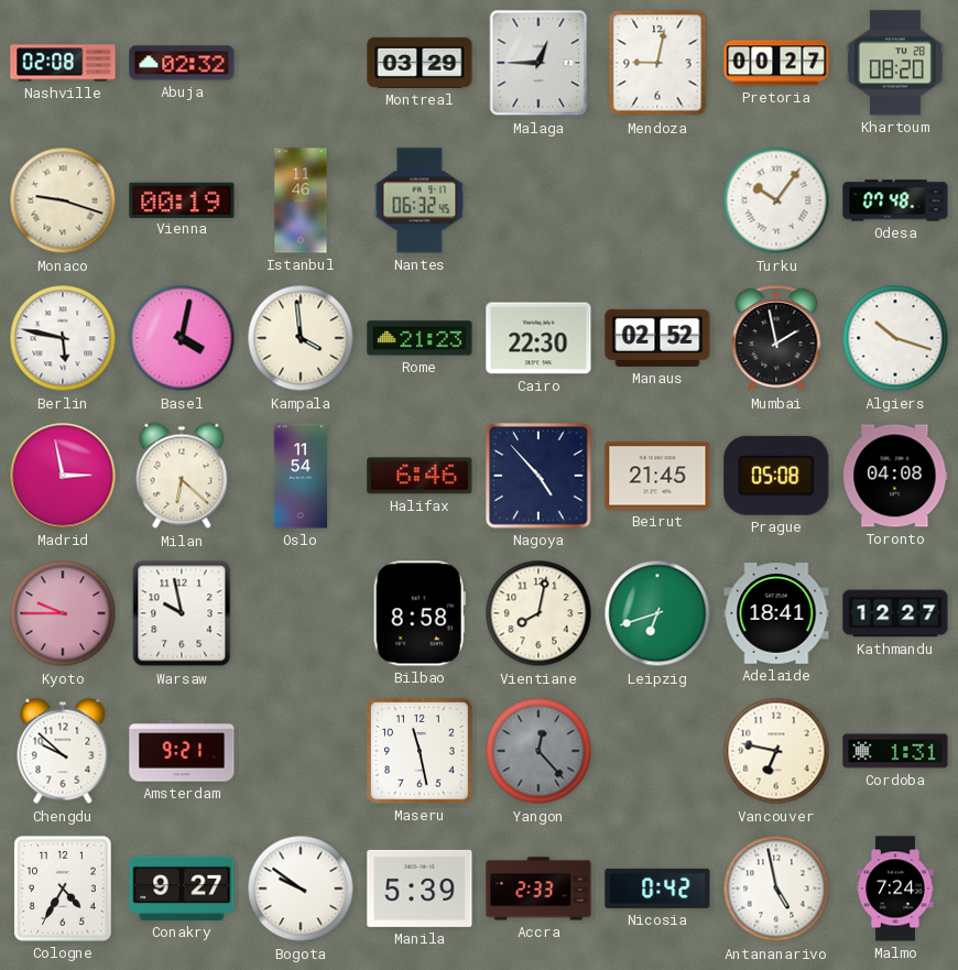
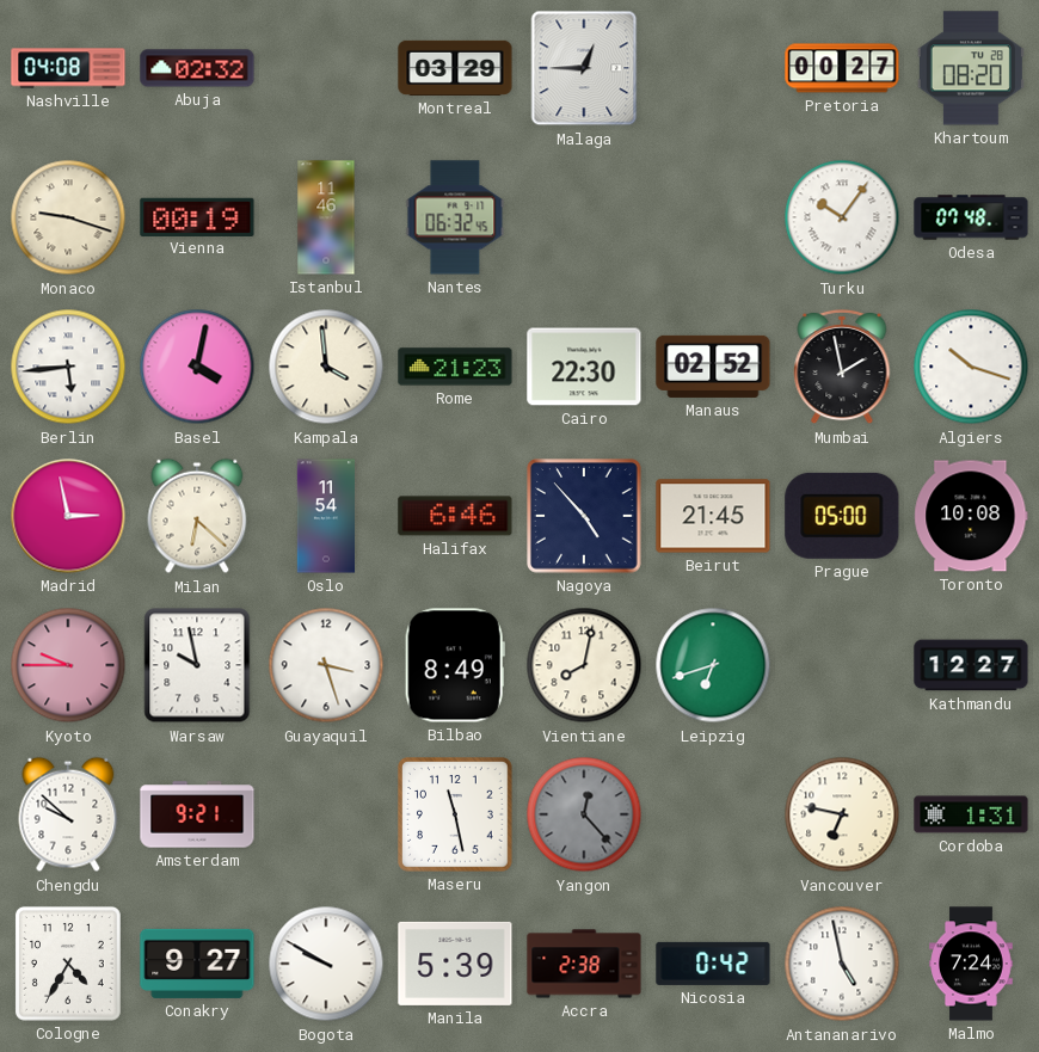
Nashville: 02:08 -> 04:08
Mendoza: 9:02 -> none
Berlin: 5:47 -> 5:44
Prague: 05:08 -> 05:00
Toronto: 04:08 -> 10:08
Guayaquil: none -> 3:27
Bilbao: 8:58 -> 8:49
Adelaide: 18:41 -> none
Bogota: 9:51 -> 9:50
Accra: 2:33 -> 2:38
